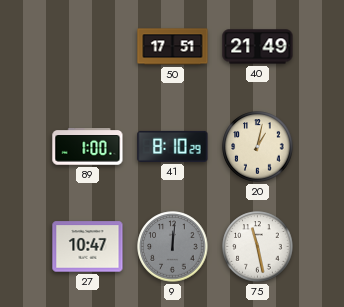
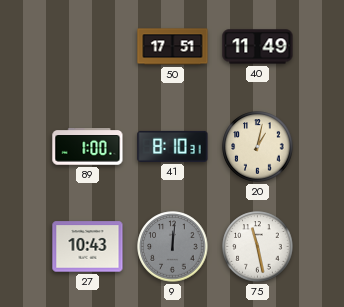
40: 21:49 -> 11:49
41: 8:10:29 -> 8:10:31
27: 10:47 -> 10:43
